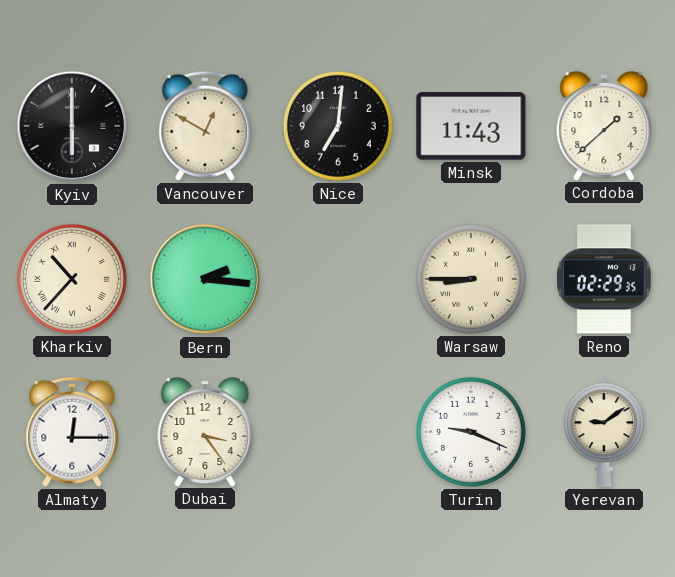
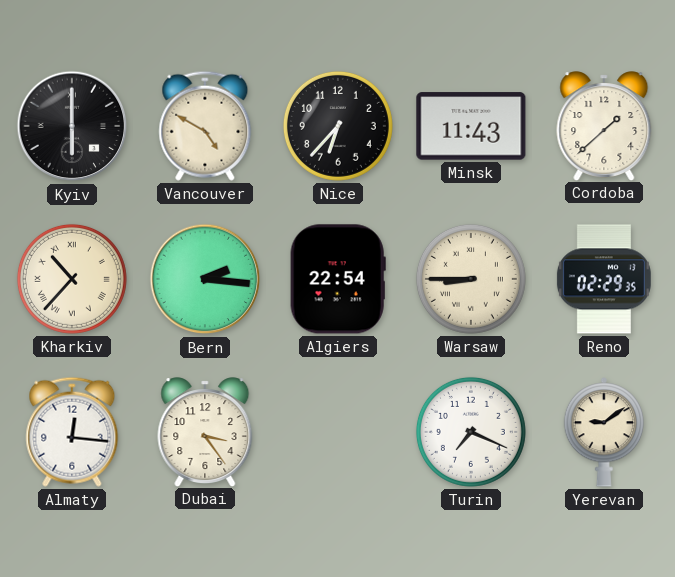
Vancouver: 12:50 -> 4:50
Nice: 7:01 -> 6:37
Algiers: none -> 22:54
Almaty: 12:15 -> 12:16
Turin: 9:19 -> 7:19
